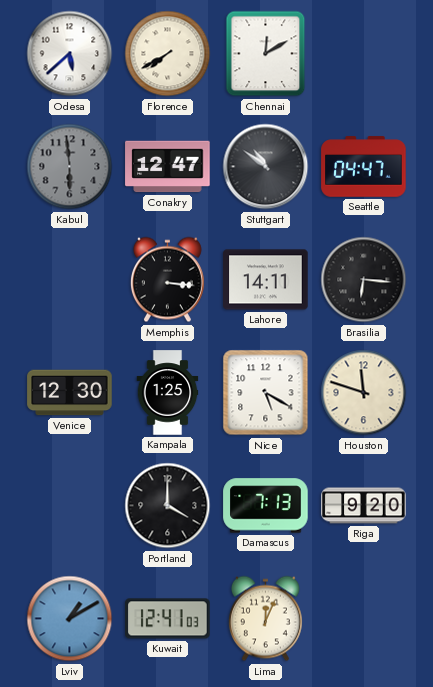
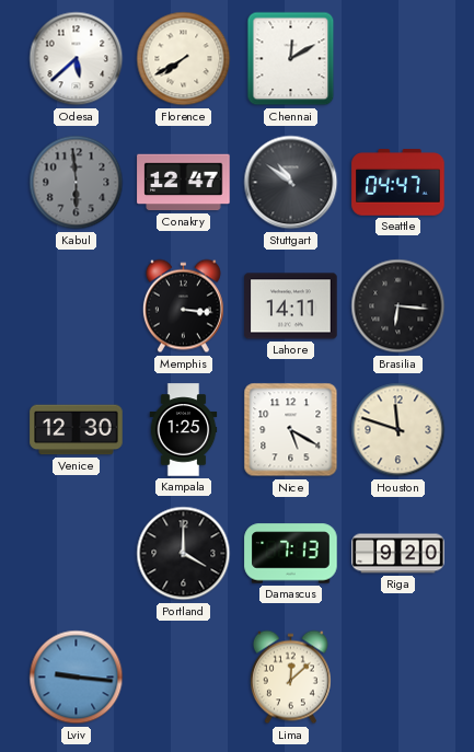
Lviv: 1:10 -> 9:16
Kuwait: 12:41 -> none
Lima: 12:04 -> 12:08
